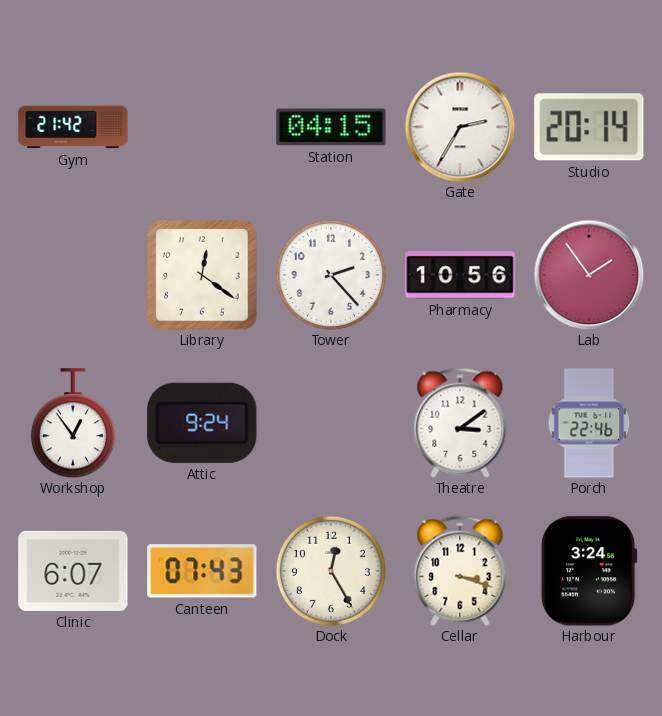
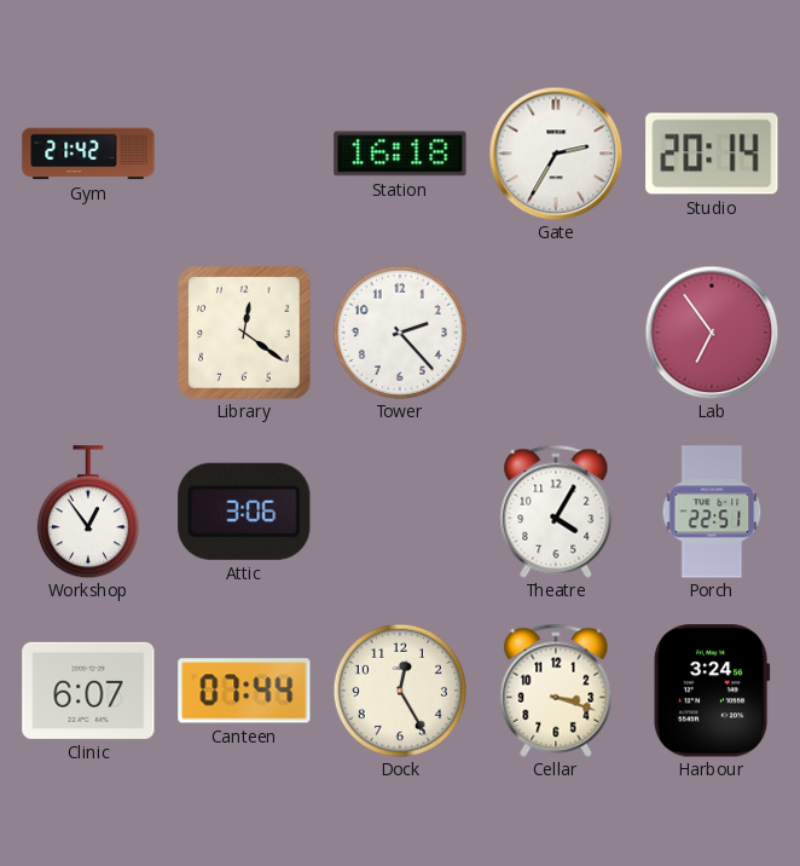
Station: 04:15 -> 16:18
Pharmacy: 10:56 -> none
Lab: 1:54 -> 6:54
Attic: 9:24 -> 3:06
Theatre: 3:09 -> 4:05
Porch: 22:46 -> 22:51
Canteen: 07:43 -> 07:44
